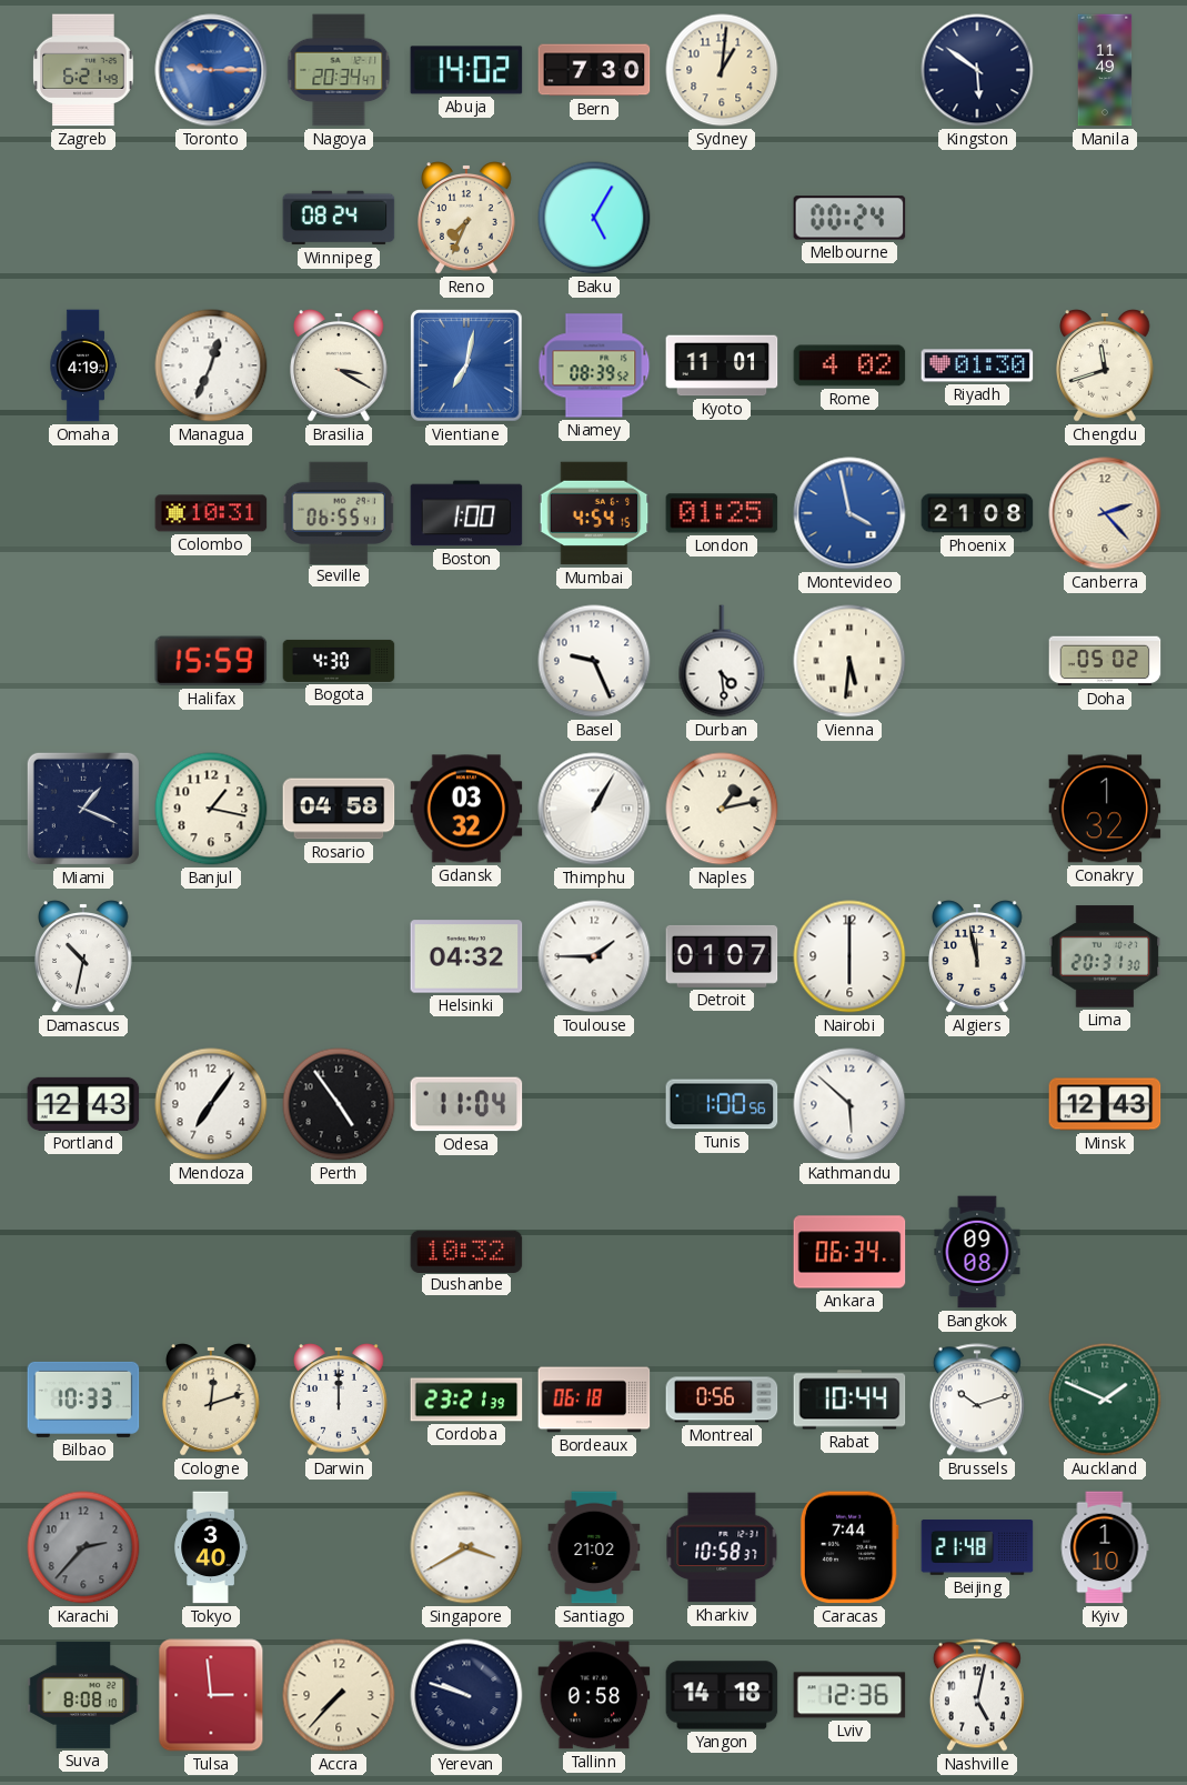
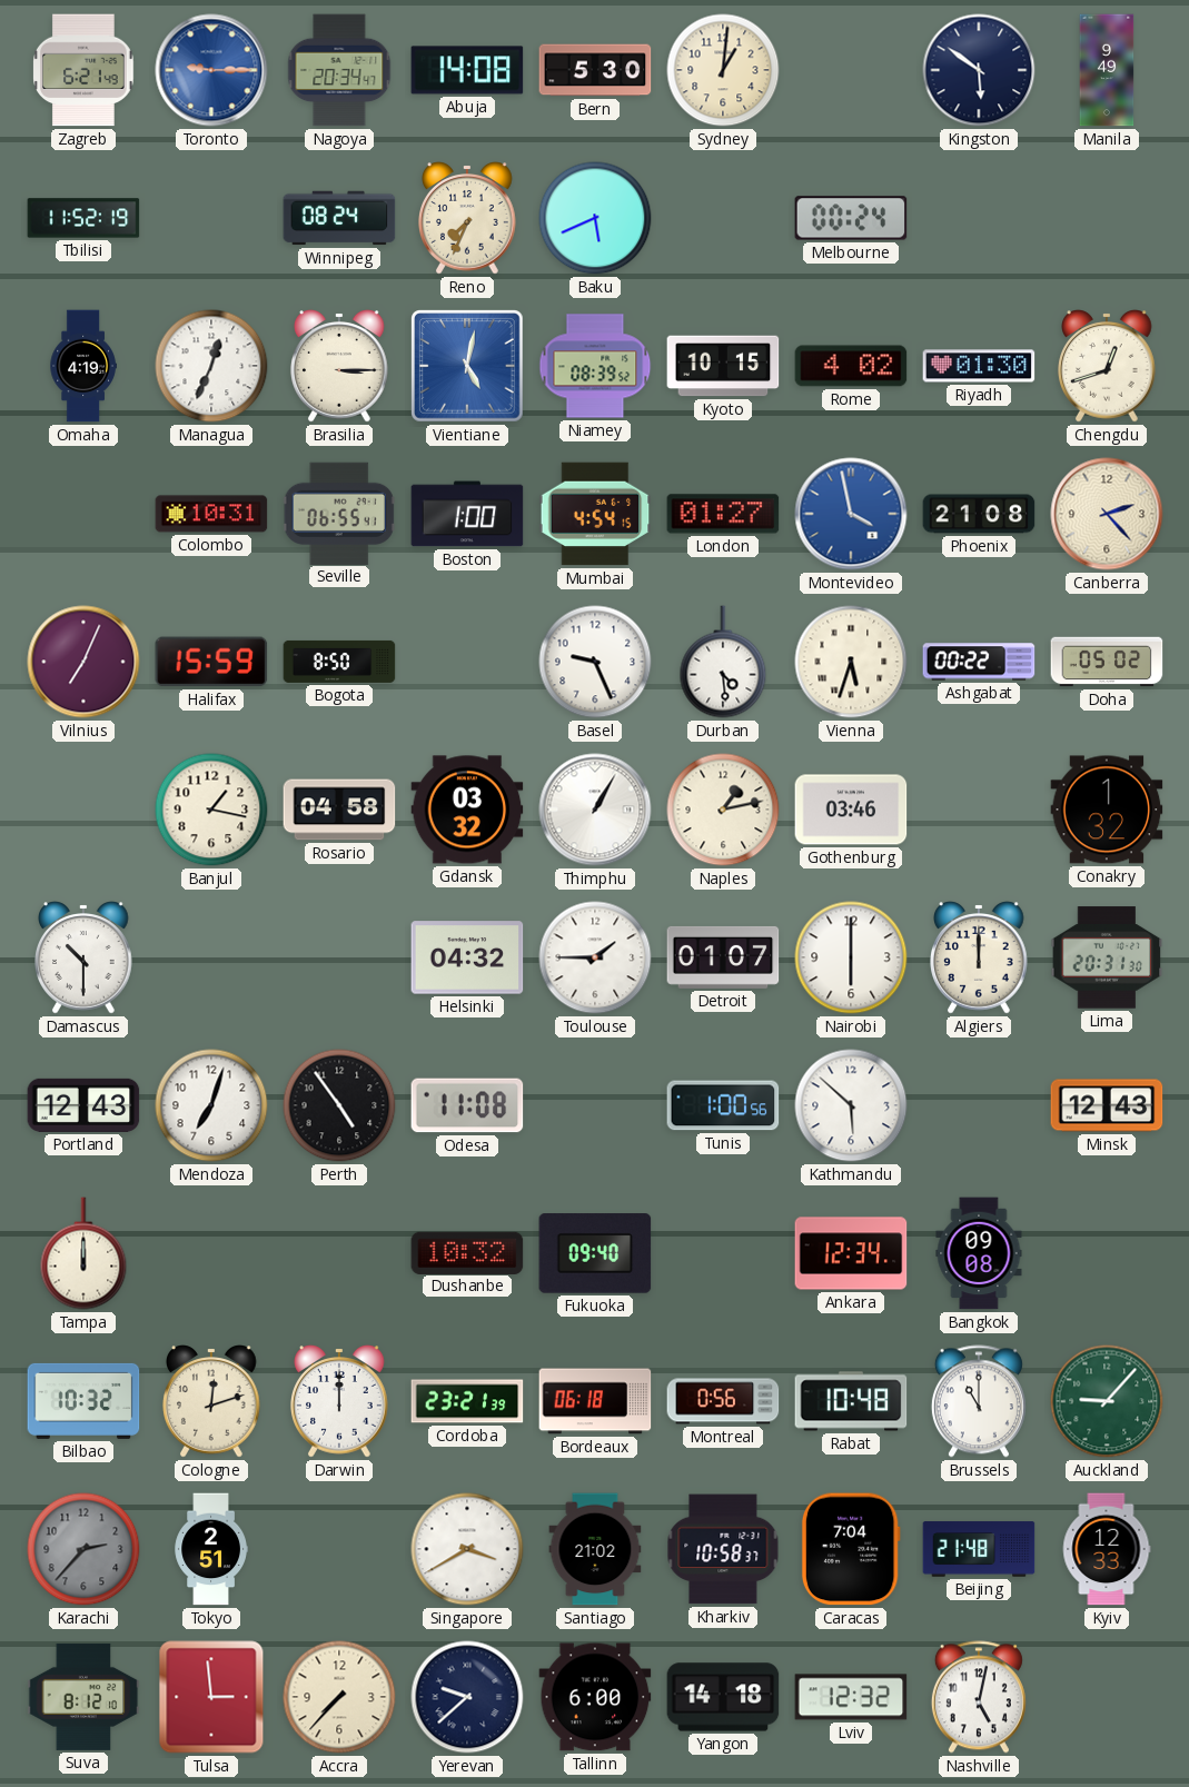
Abuja: 14:02 -> 14:08
Bern: 7:30 -> 5:30
Manila: 11:49 -> 9:49
Tbilisi: none -> 11:52
Baku: 5:05 -> 5:41
Brasilia: 3:20 -> 3:15
Vientiane: 7:02 -> 5:02
Kyoto: 11:01 -> 10:15
Chengdu: 11:42 -> 12:42
London: 01:25 -> 01:27
Vilnius: none -> 7:04
Bogota: 4:30 -> 8:50
Vienna: 5:31 -> 5:33
Ashgabat: none -> 00:22
Miami: 1:19 -> none
Gothenburg: none -> 03:46
Damascus: 10:32 -> 10:30
Algiers: 11:58 -> 12:00
Mendoza: 7:06 -> 7:03
Odesa: 11:04 -> 11:08
Tampa: none -> 12:00
Fukuoka: none -> 09:40
Ankara: 06:34 -> 12:34
Bilbao: 10:33 -> 10:32
Rabat: 10:44 -> 10:48
Brussels: 10:12 -> 11:00
Auckland: 1:49 -> 9:07
Tokyo: 3:40 -> 2:51
Caracas: 7:44 -> 7:04
Kyiv: 1:10 -> 12:33
Suva: 8:08 -> 8:12
Yerevan: 9:48 -> 9:38
Tallinn: 0:58 -> 6:00
Lviv: 12:36 -> 12:32
